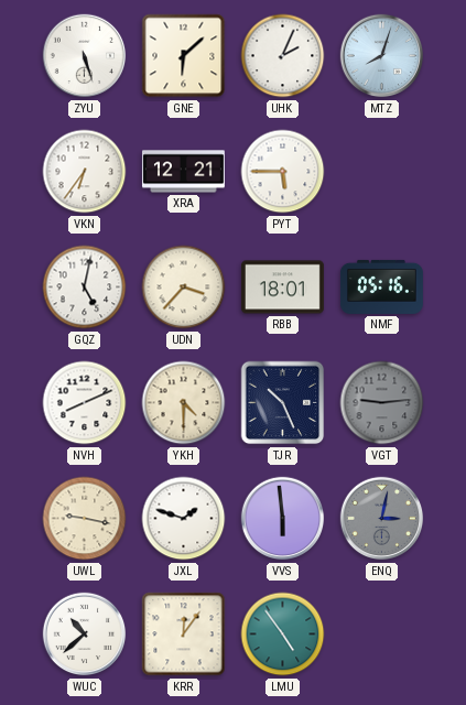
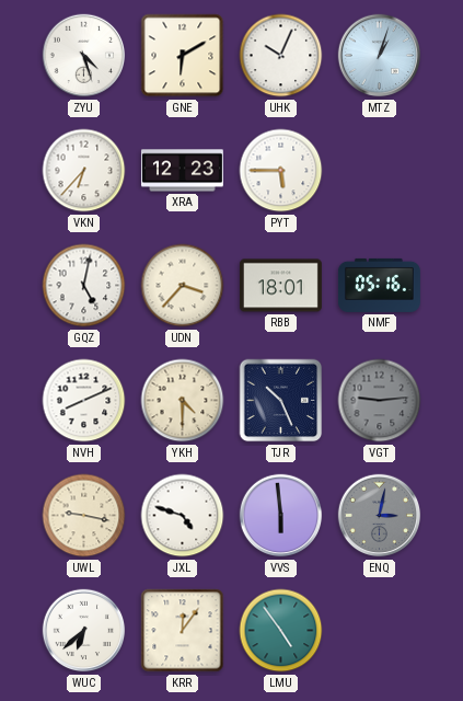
ZYU: 5:27 -> 4:27
GNE: 6:08 -> 6:10
UHK: 2:04 -> 10:04
MTZ: 8:03 -> 1:03
VKN: 6:36 -> 6:37
XRA: 12:21 -> 12:23
JXL: 1:48 -> 4:48
WUC: 10:38 -> 6:38
